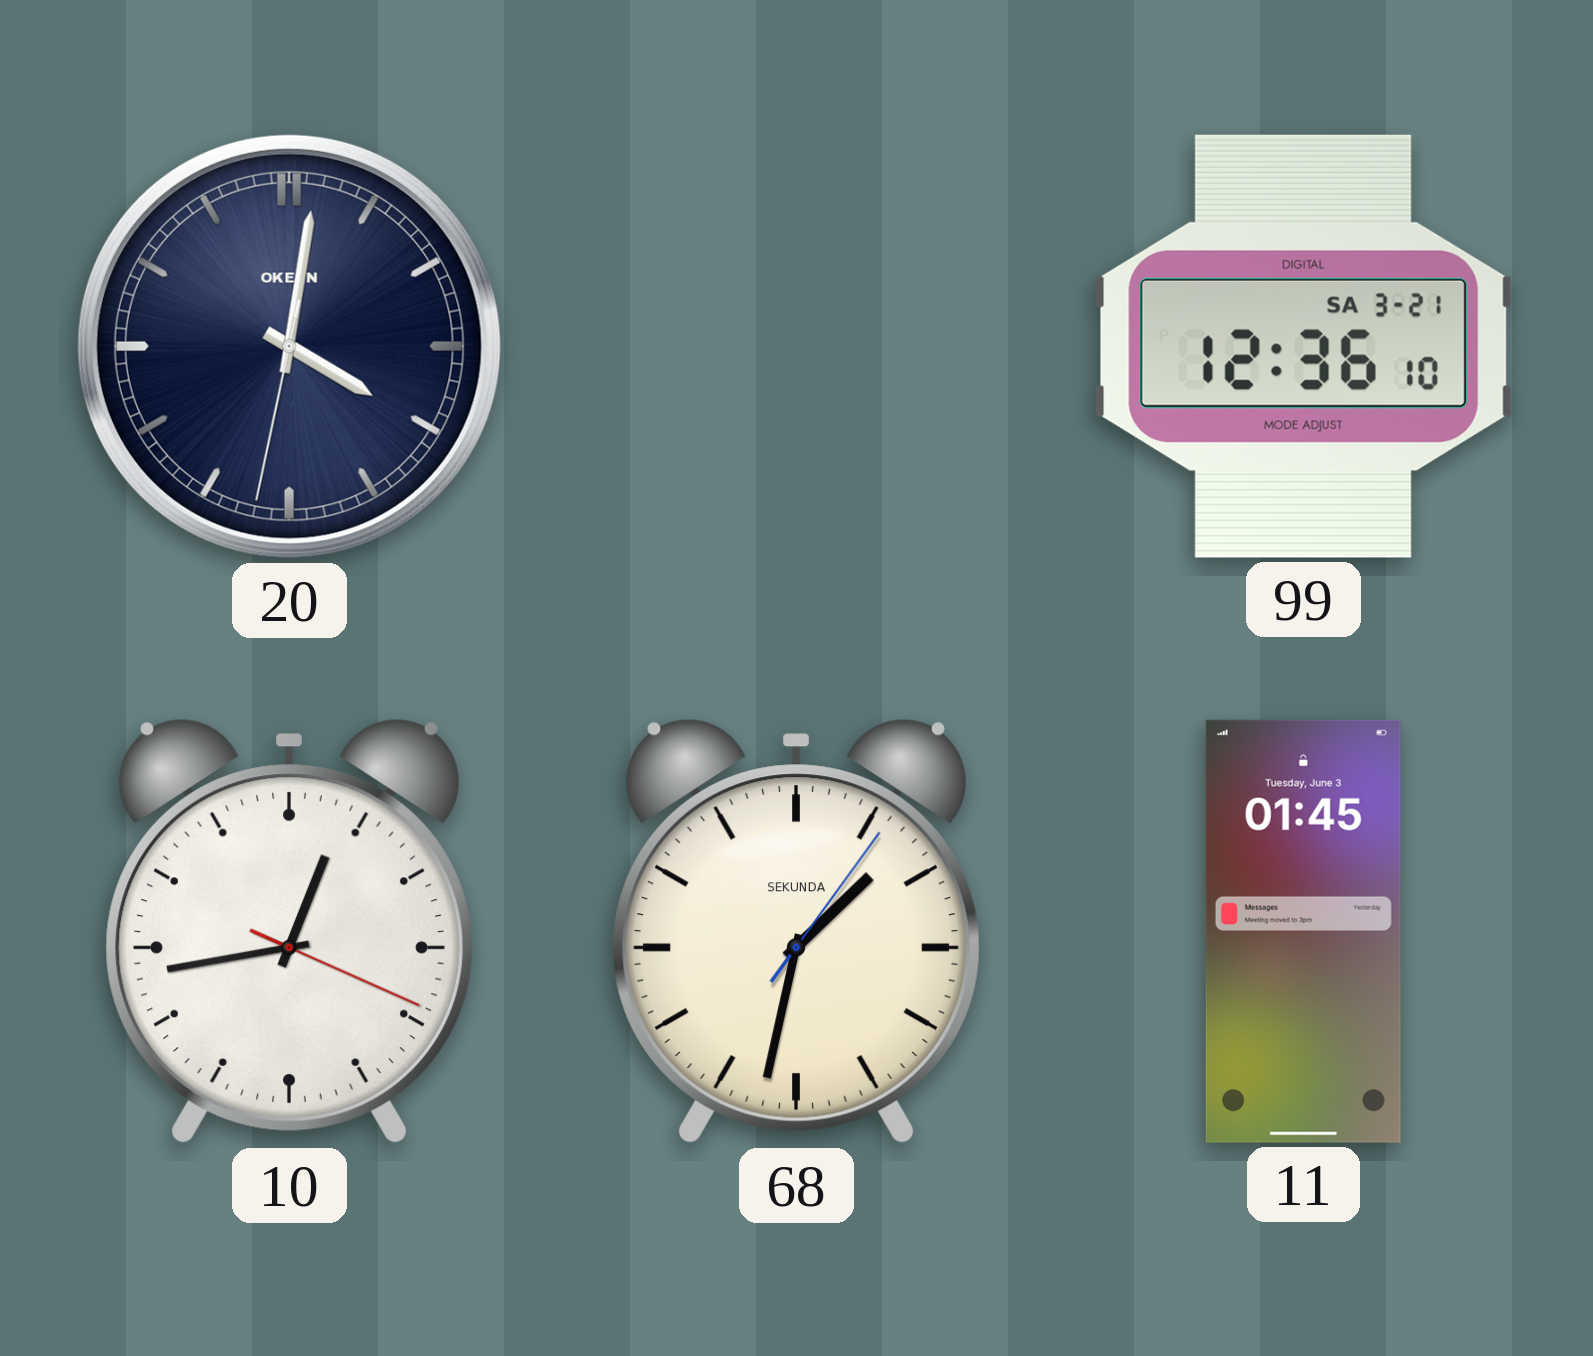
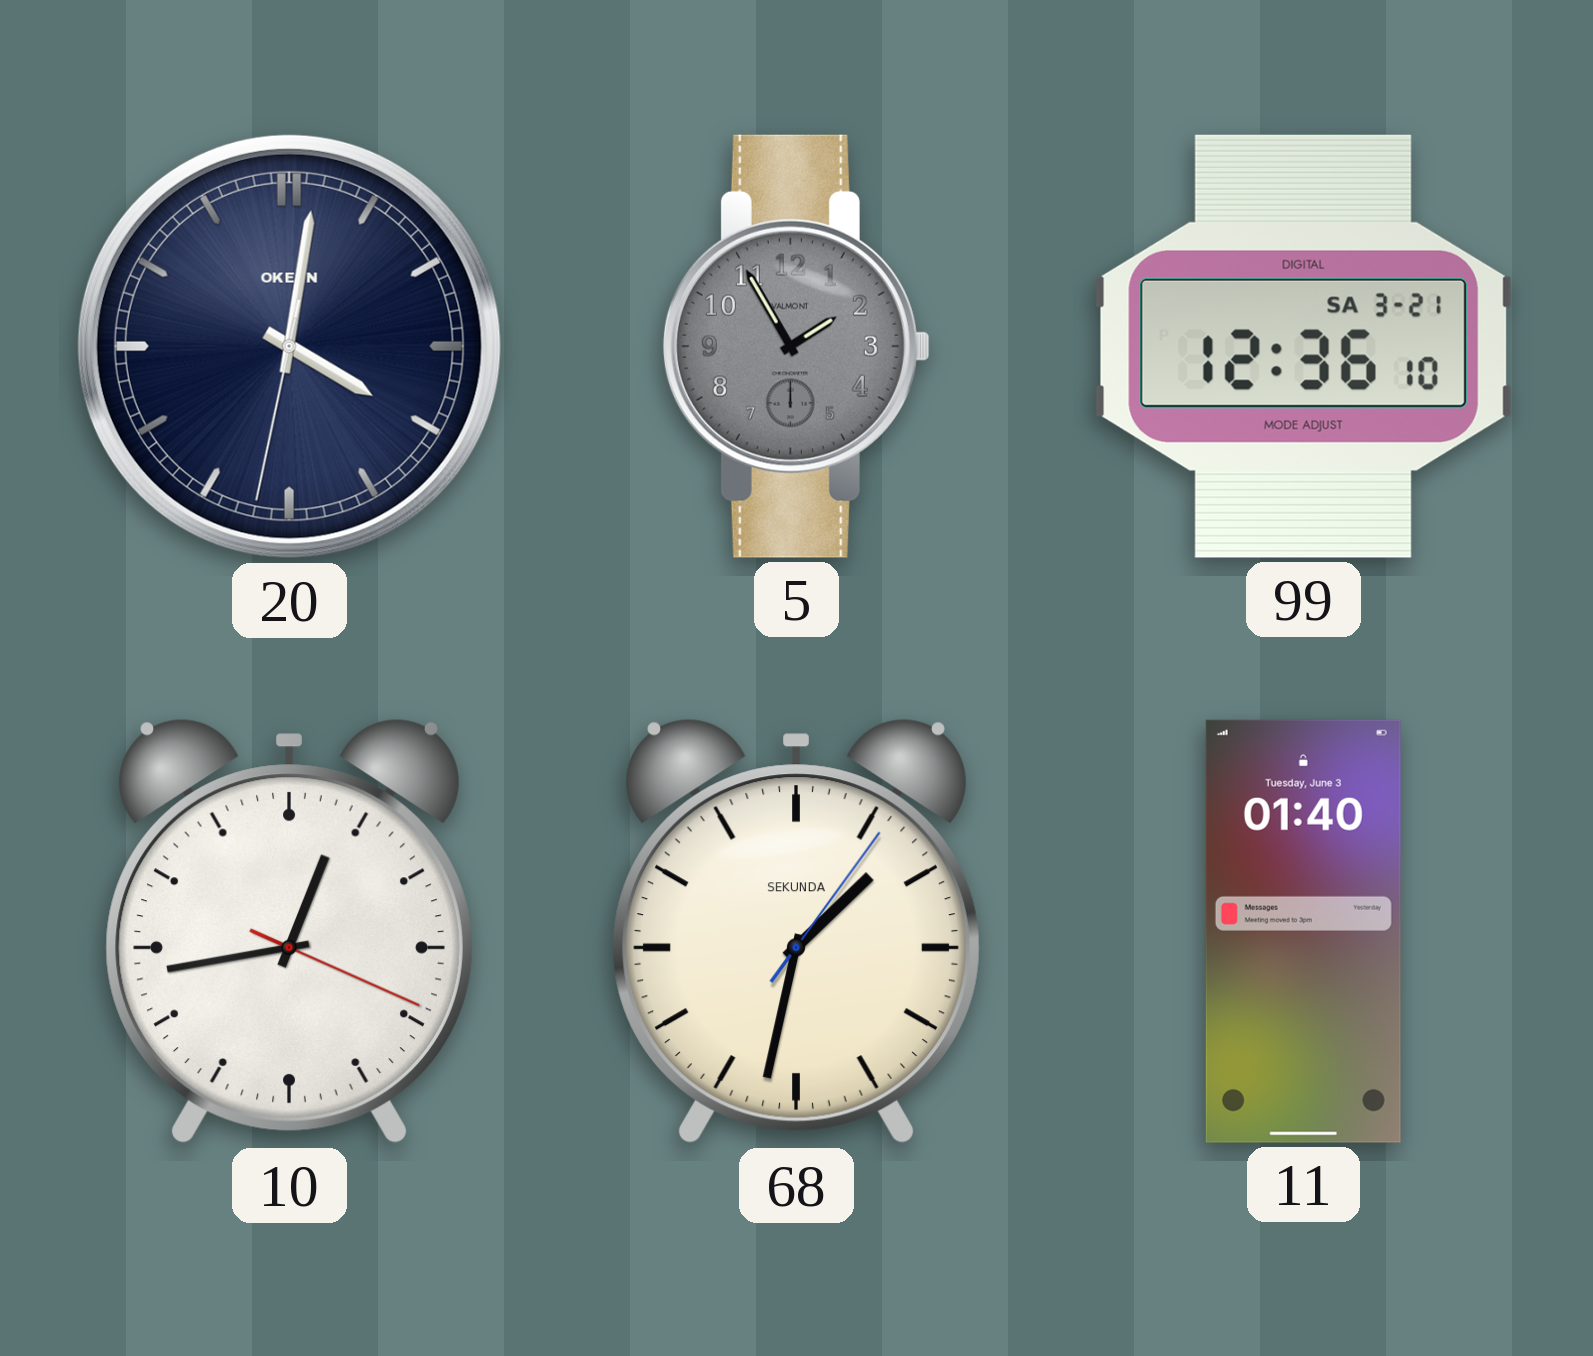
5: none -> 1:55
11: 01:45 -> 01:40
